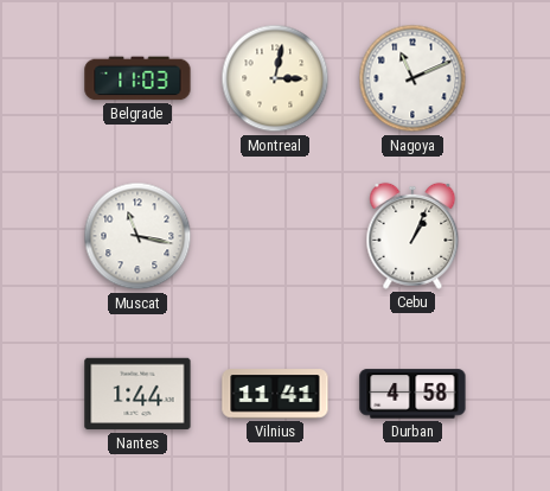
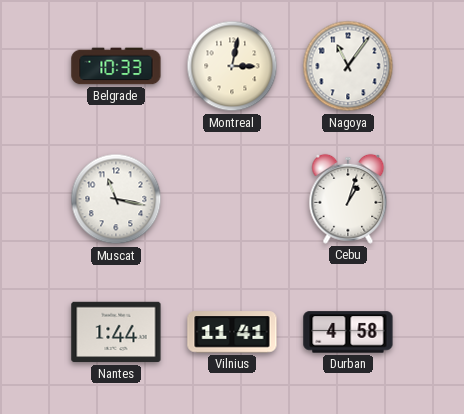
Belgrade: 11:03 -> 10:33
Nagoya: 11:11 -> 11:06
Cebu: 1:04 -> 1:03
